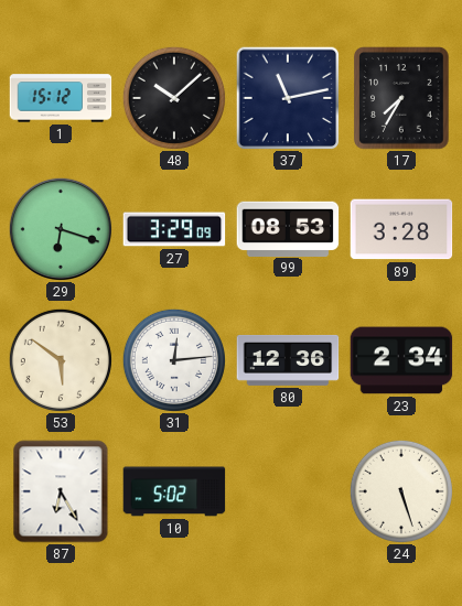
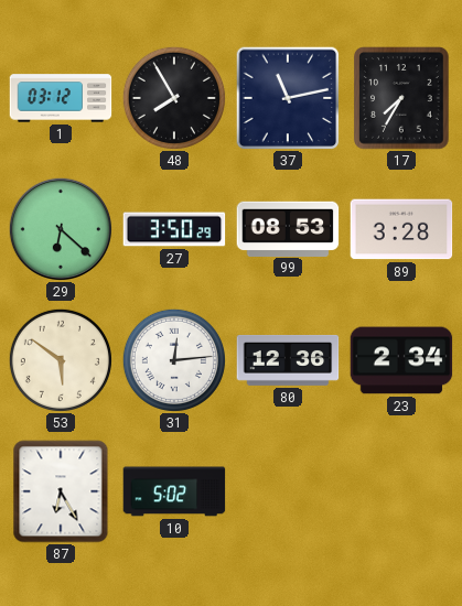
1: 15:12 -> 03:12
48: 10:08 -> 7:55
29: 6:18 -> 6:22
27: 3:29 -> 3:50
24: 5:27 -> none
